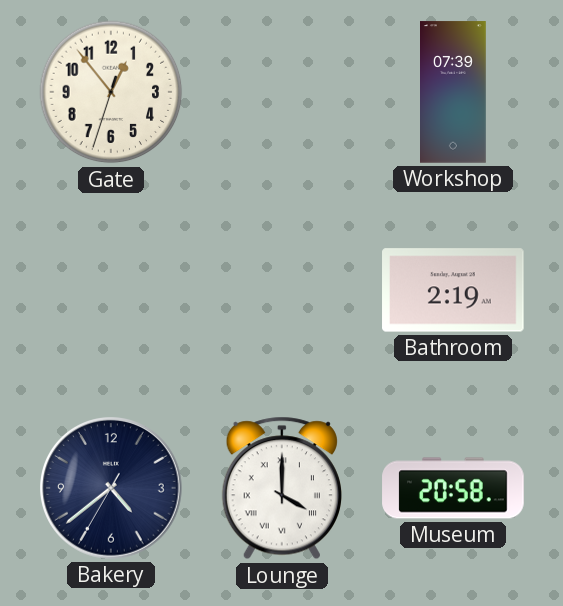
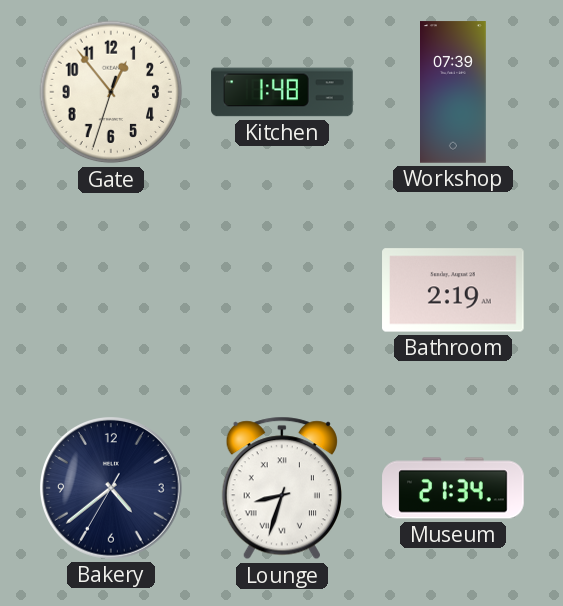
Kitchen: none -> 1:48
Lounge: 4:00 -> 8:33
Museum: 20:58 -> 21:34
